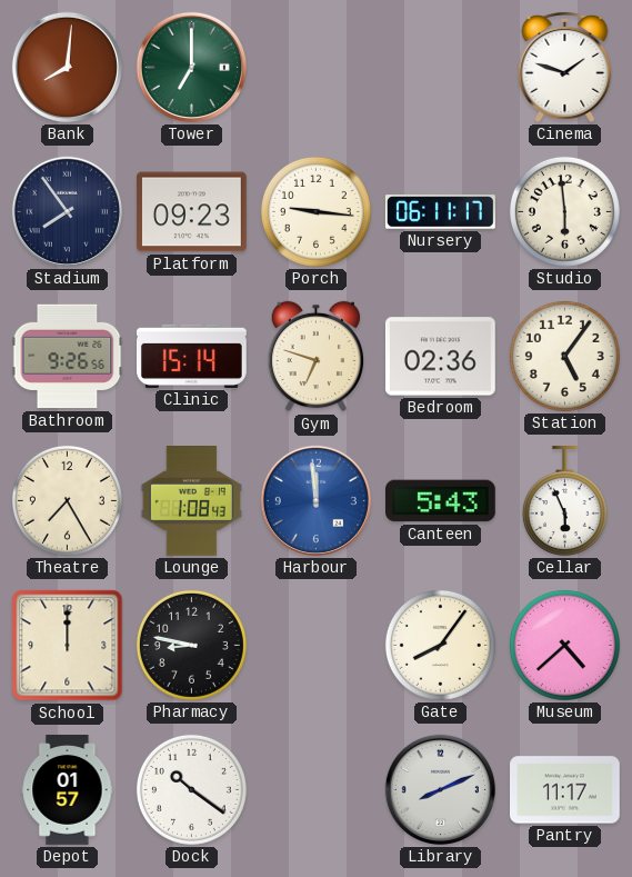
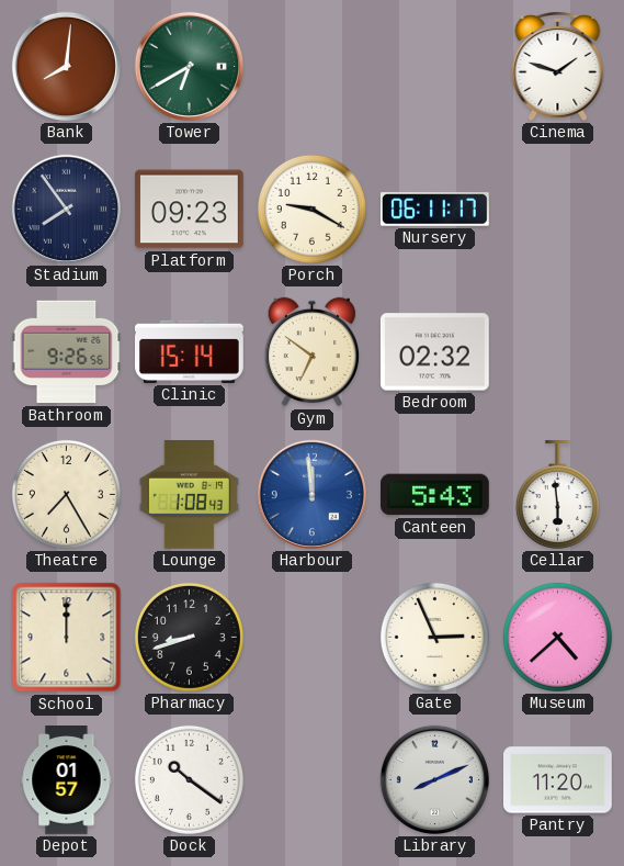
Tower: 7:00 -> 6:40
Porch: 9:16 -> 9:20
Studio: 5:59 -> none
Gym: 6:48 -> 6:51
Bedroom: 02:36 -> 02:32
Station: 5:06 -> none
Cellar: 5:56 -> 5:59
Pharmacy: 8:47 -> 8:42
Gate: 8:06 -> 2:56
Pantry: 11:17 -> 11:20
